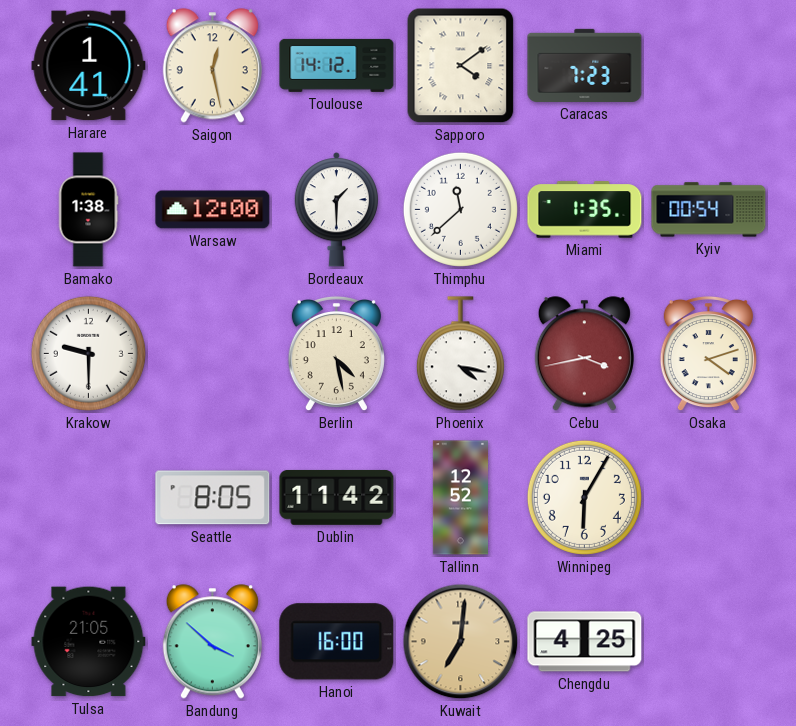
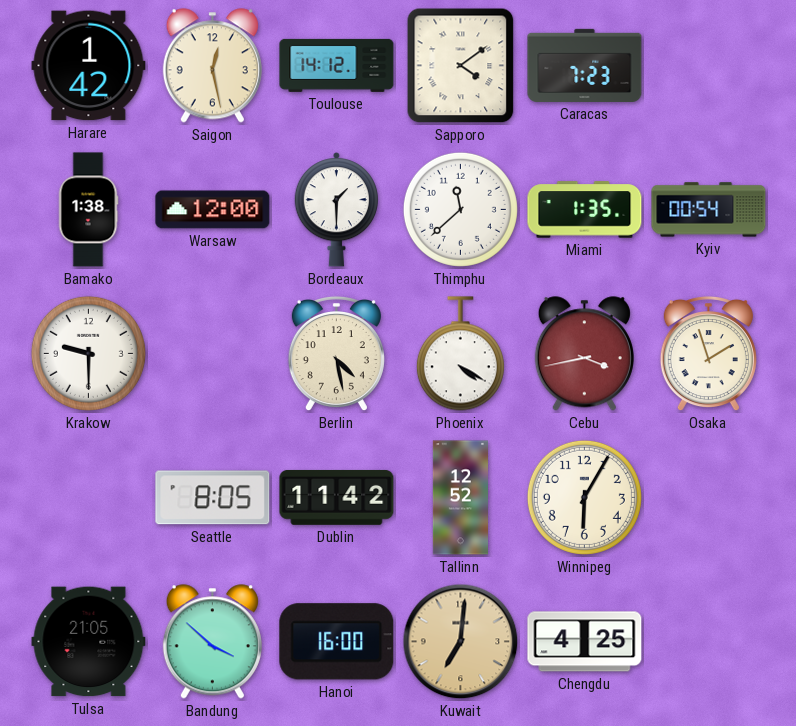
Harare: 1:41 -> 1:42
Phoenix: 4:17 -> 4:20
Osaka: 4:12 -> 1:57
